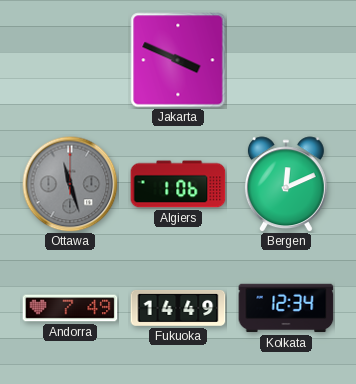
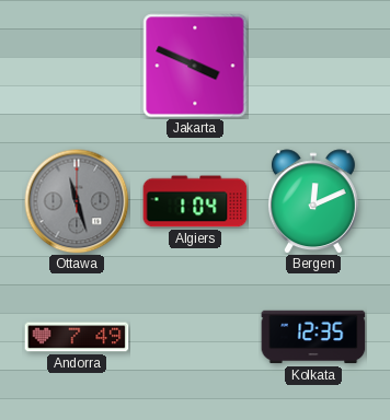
Algiers: 1:06 -> 1:04
Fukuoka: 14:49 -> none
Kolkata: 12:34 -> 12:35
